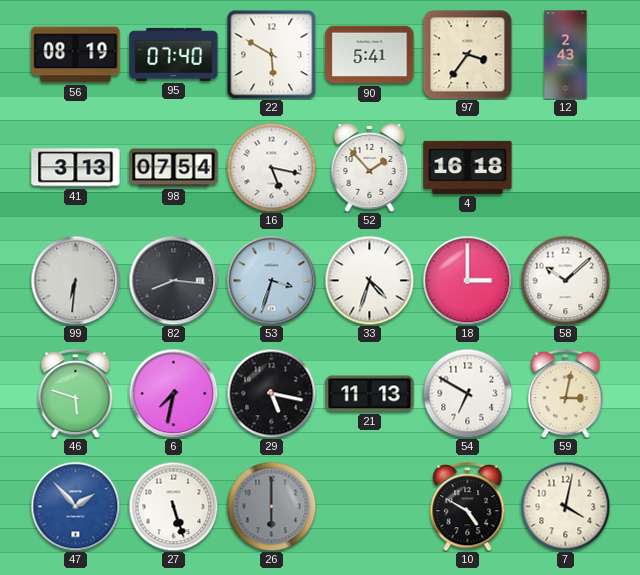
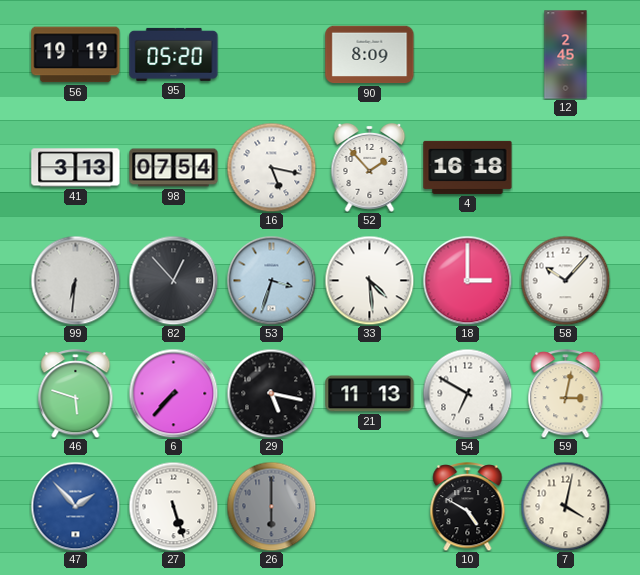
56: 08:19 -> 19:19
95: 07:40 -> 05:20
22: 5:50 -> none
90: 5:41 -> 8:09
97: 3:36 -> none
12: 2:43 -> 2:45
82: 8:16 -> 12:53
33: 4:33 -> 4:29
58: 10:08 -> 10:07
6: 7:32 -> 7:37
